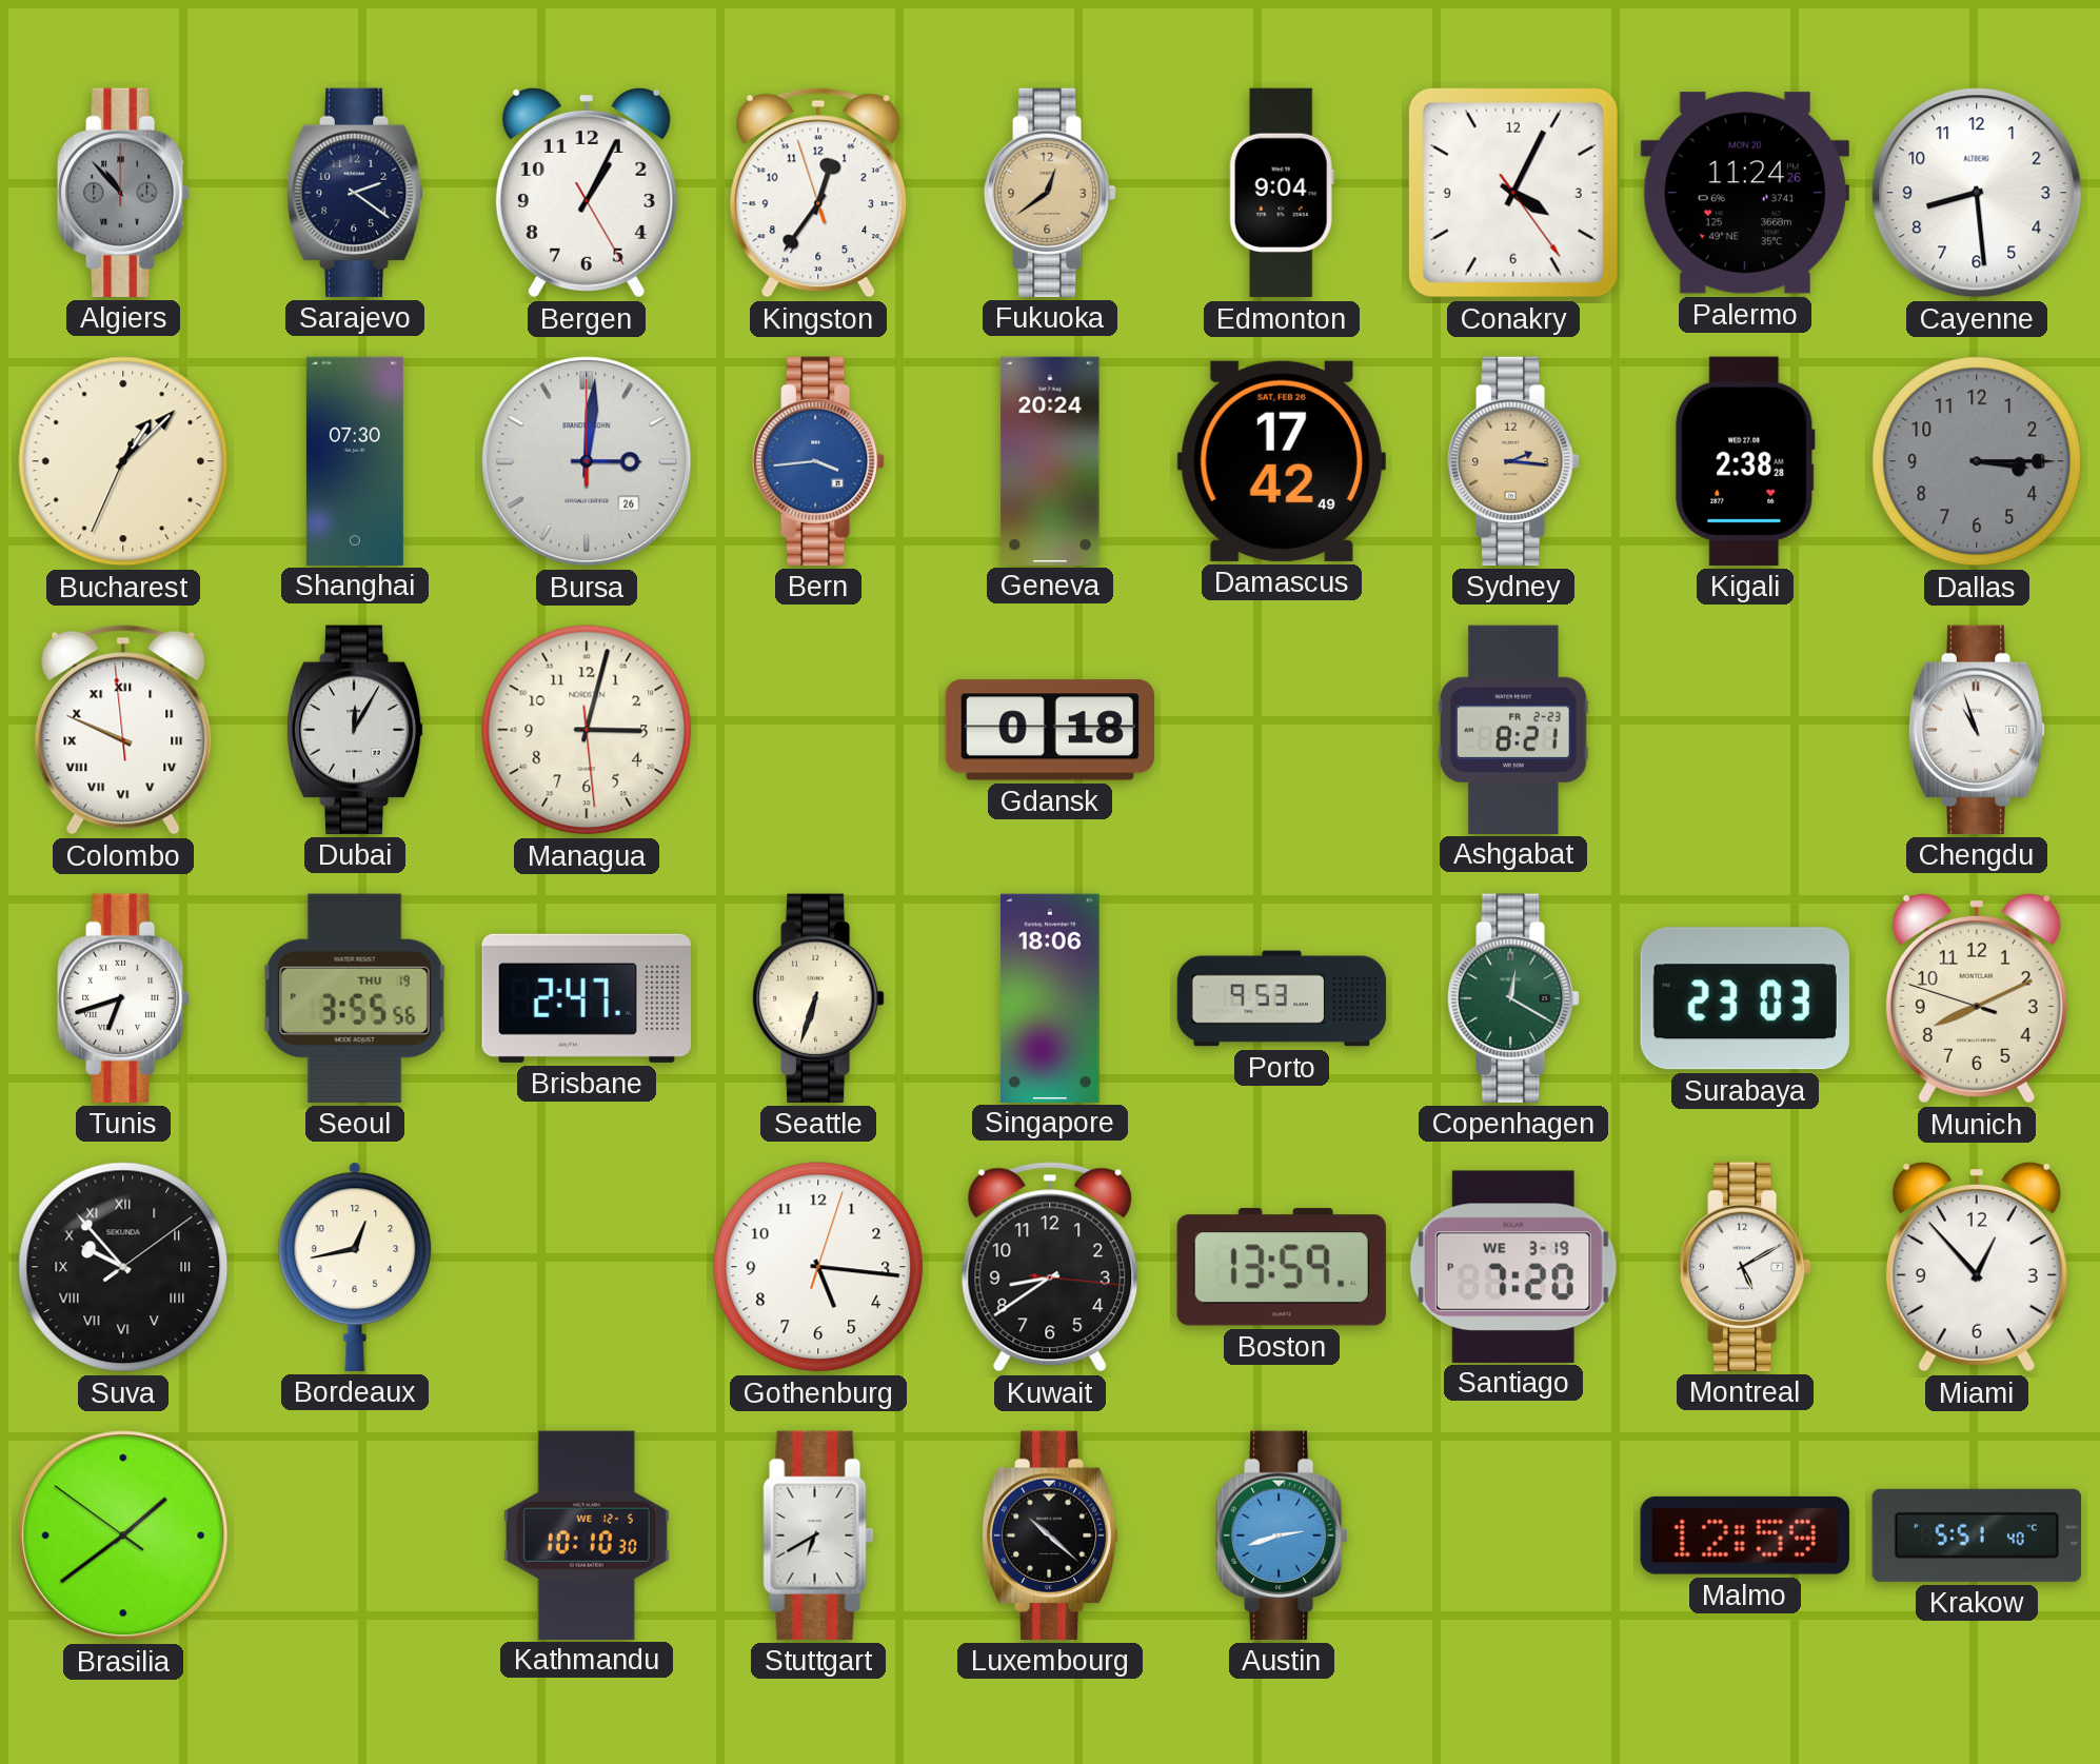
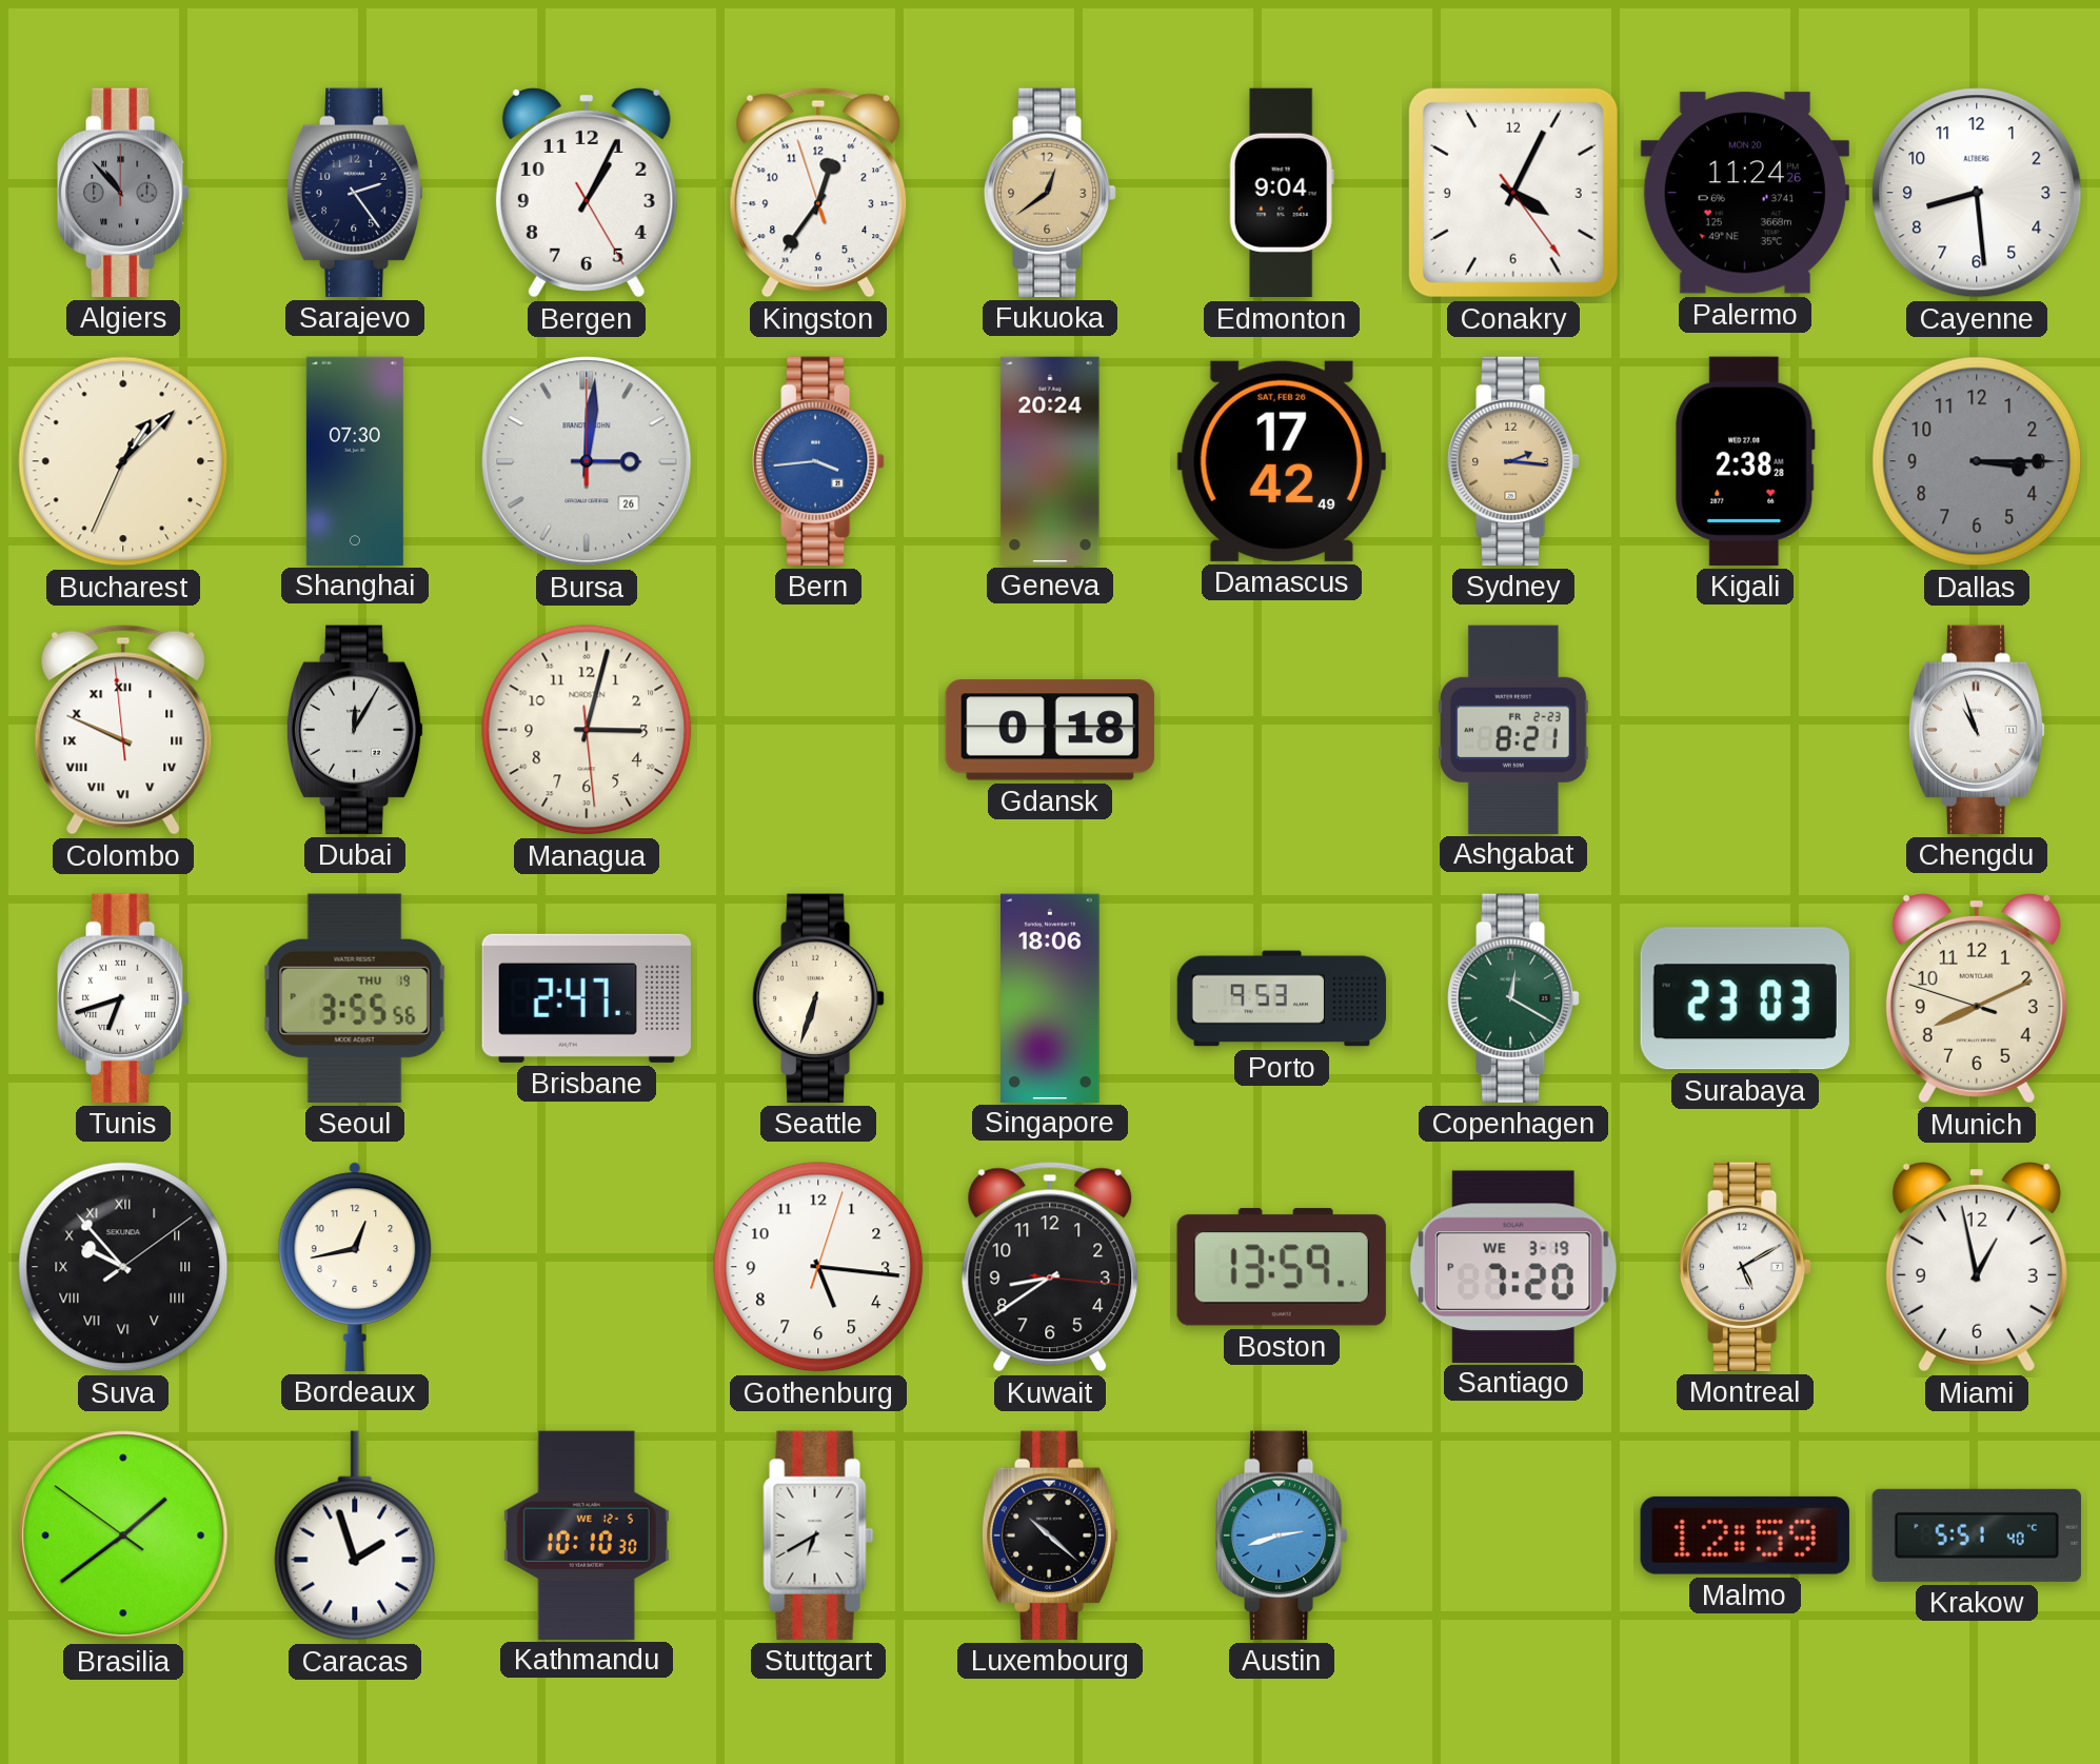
Sarajevo: 2:21 -> 2:24
Miami: 12:53 -> 12:58
Caracas: none -> 1:57
